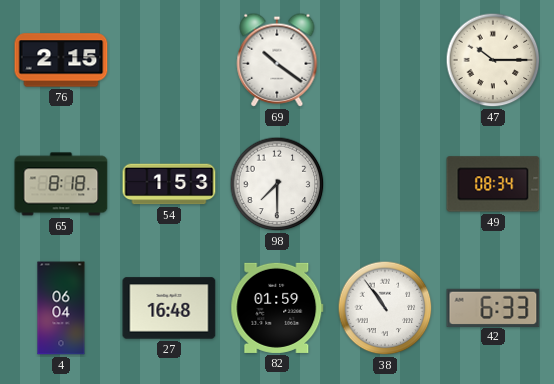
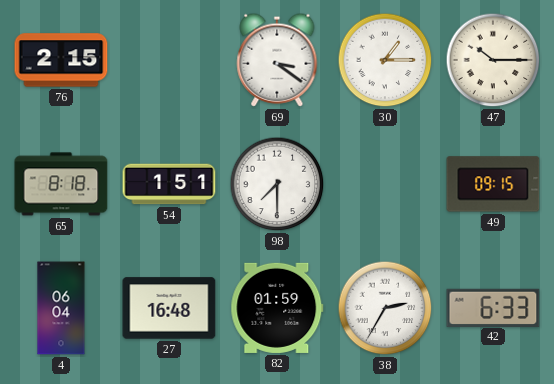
69: 10:21 -> 3:21
30: none -> 1:15
54: 1:53 -> 1:51
49: 08:34 -> 09:15
38: 10:54 -> 2:35
